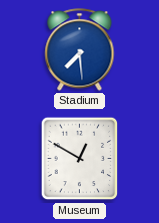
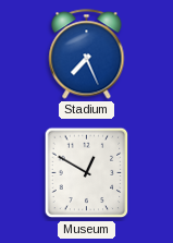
Stadium: 7:29 -> 7:26
